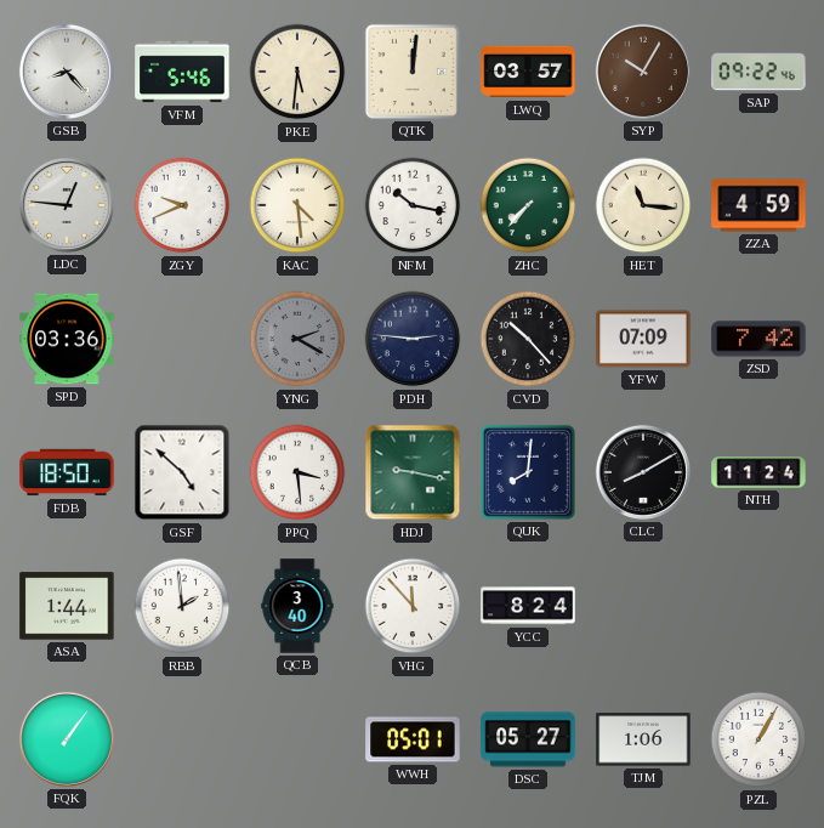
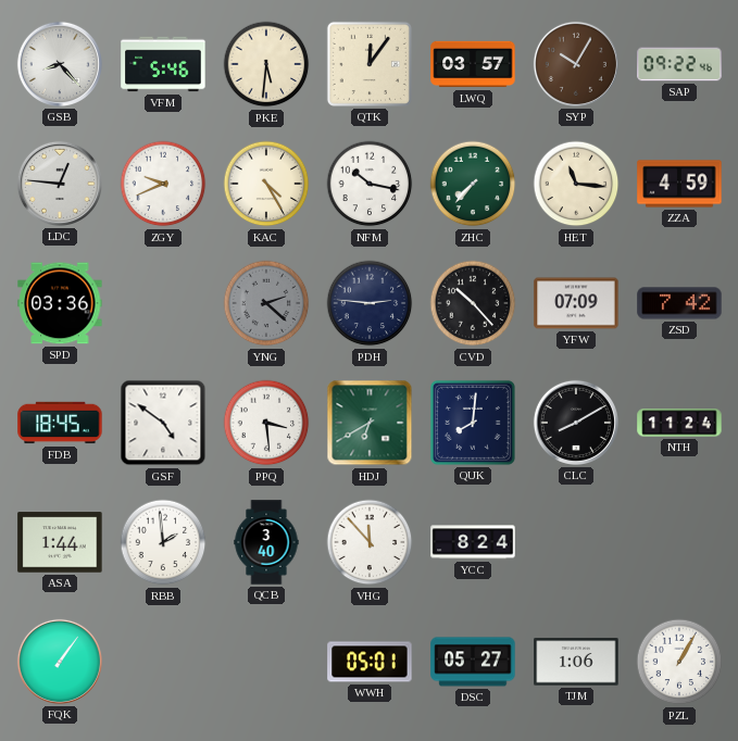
QTK: 12:01 -> 12:06
KAC: 4:29 -> 4:25
YNG: 2:20 -> 2:22
FDB: 18:50 -> 18:45
GSF: 4:52 -> 4:51
HDJ: 9:17 -> 6:40
